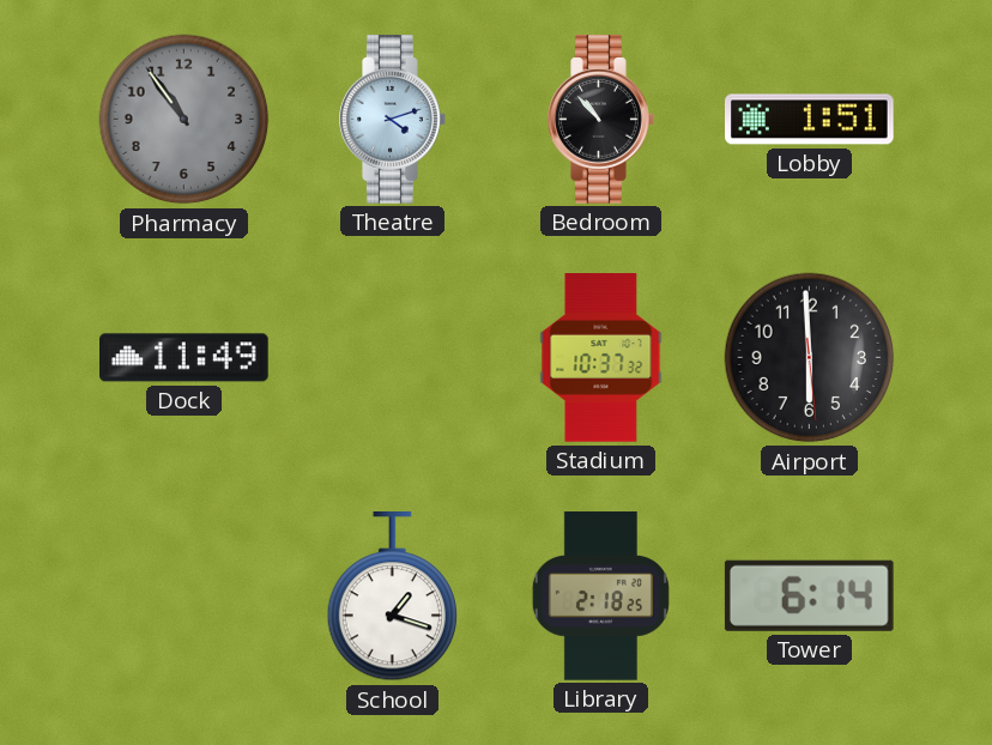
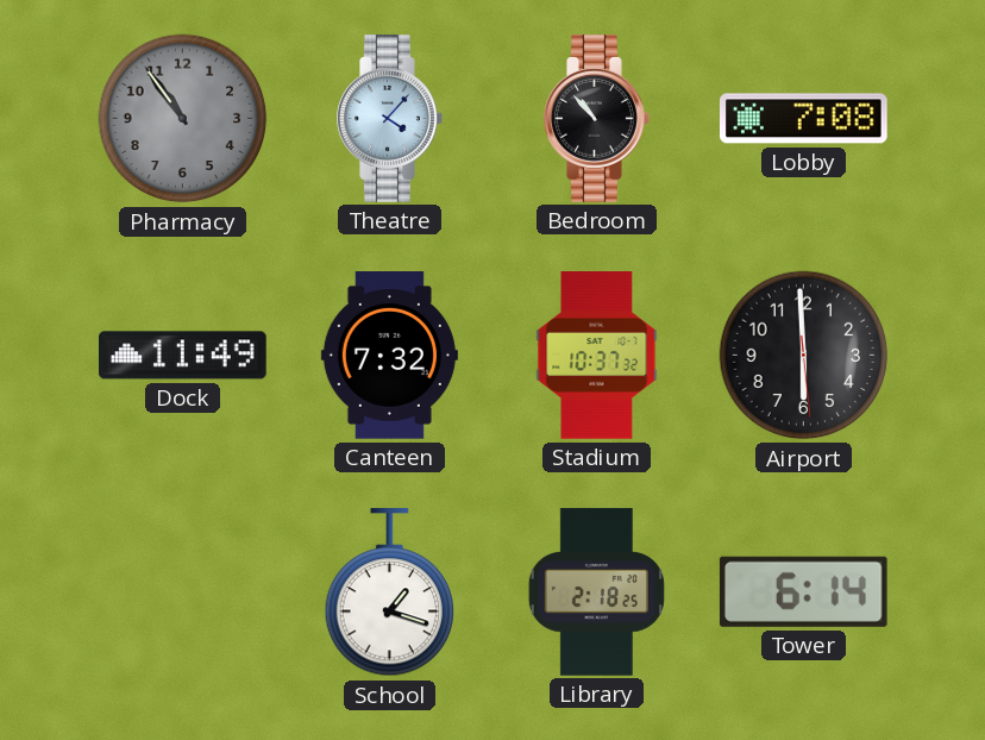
Theatre: 4:12 -> 4:07
Lobby: 1:51 -> 7:08
Canteen: none -> 7:32
